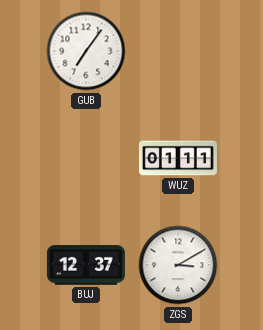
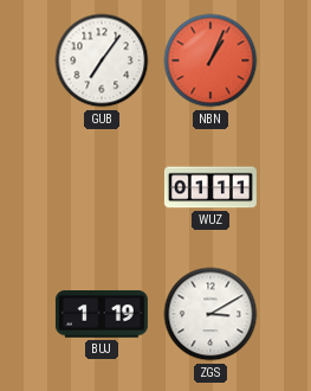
NBN: none -> 1:04
BUJ: 12:37 -> 1:19
